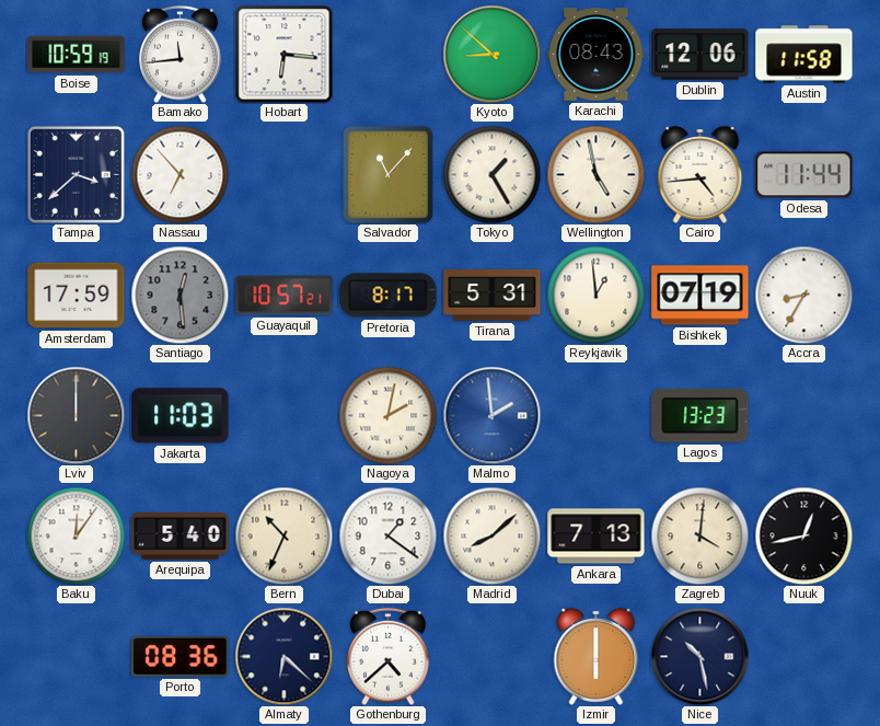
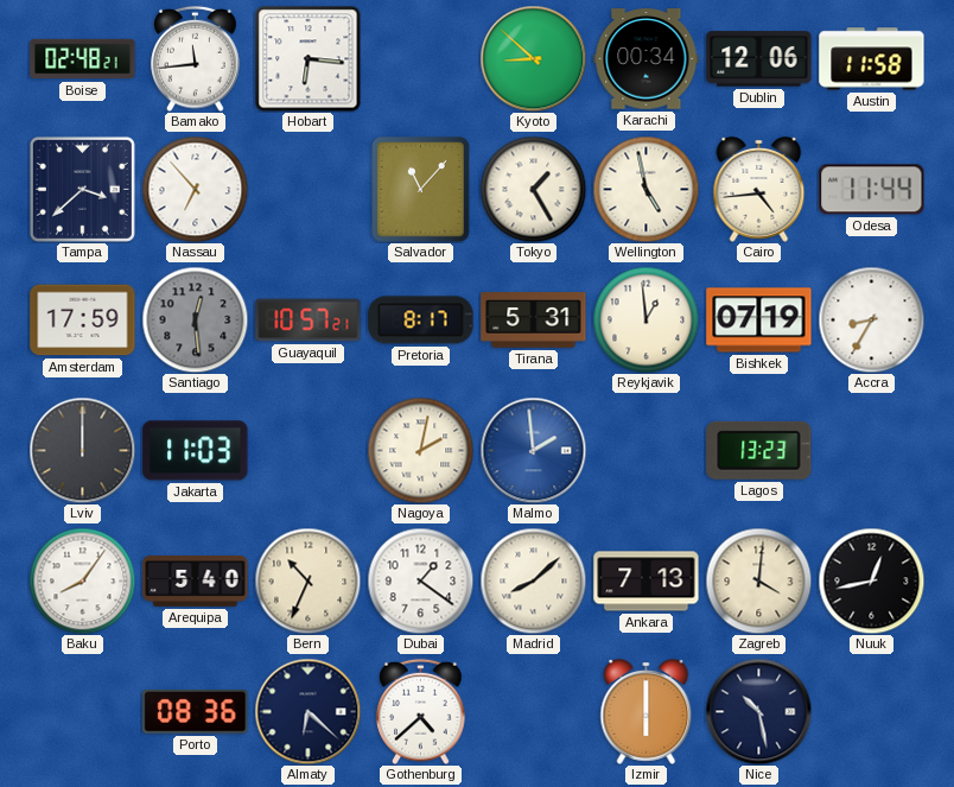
Boise: 10:59 -> 02:48
Karachi: 08:43 -> 00:34
Baku: 12:06 -> 8:06
